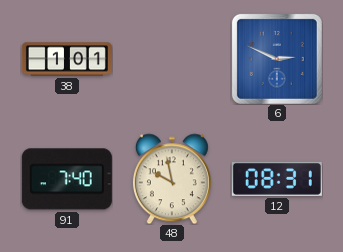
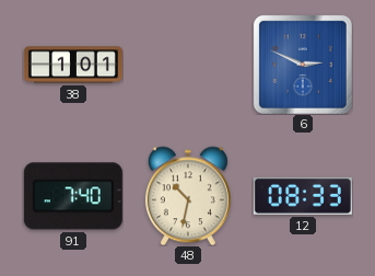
48: 9:58 -> 10:32
12: 08:31 -> 08:33
